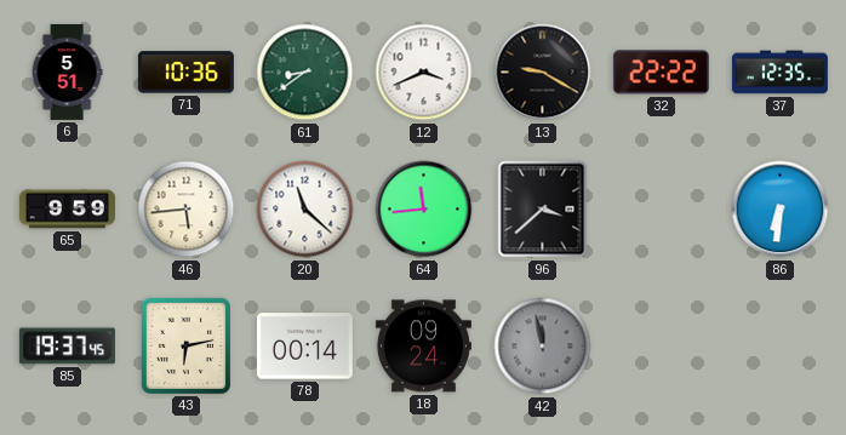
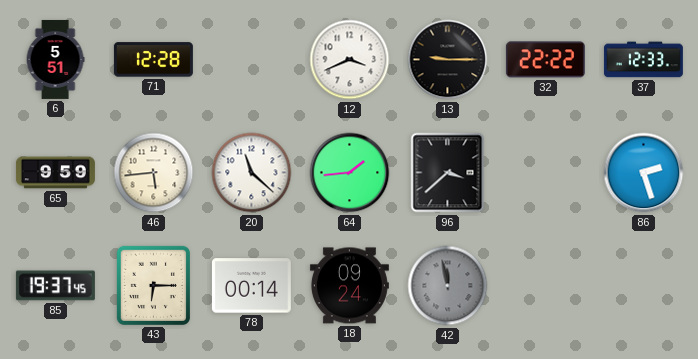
71: 10:36 -> 12:28
61: 8:39 -> none
13: 9:20 -> 9:15
37: 12:35 -> 12:33
64: 11:44 -> 1:44
86: 6:31 -> 2:27
43: 6:13 -> 6:15
